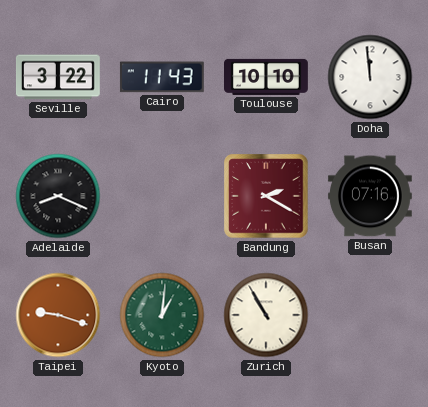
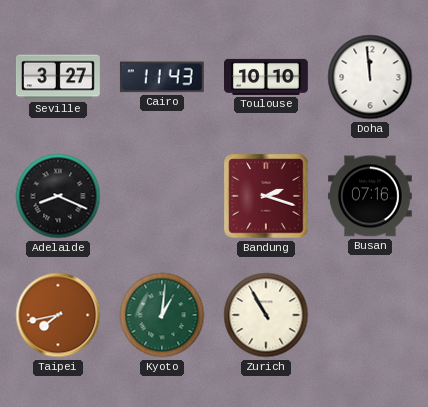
Seville: 3:22 -> 3:27
Bandung: 2:20 -> 2:18
Taipei: 9:18 -> 7:43
